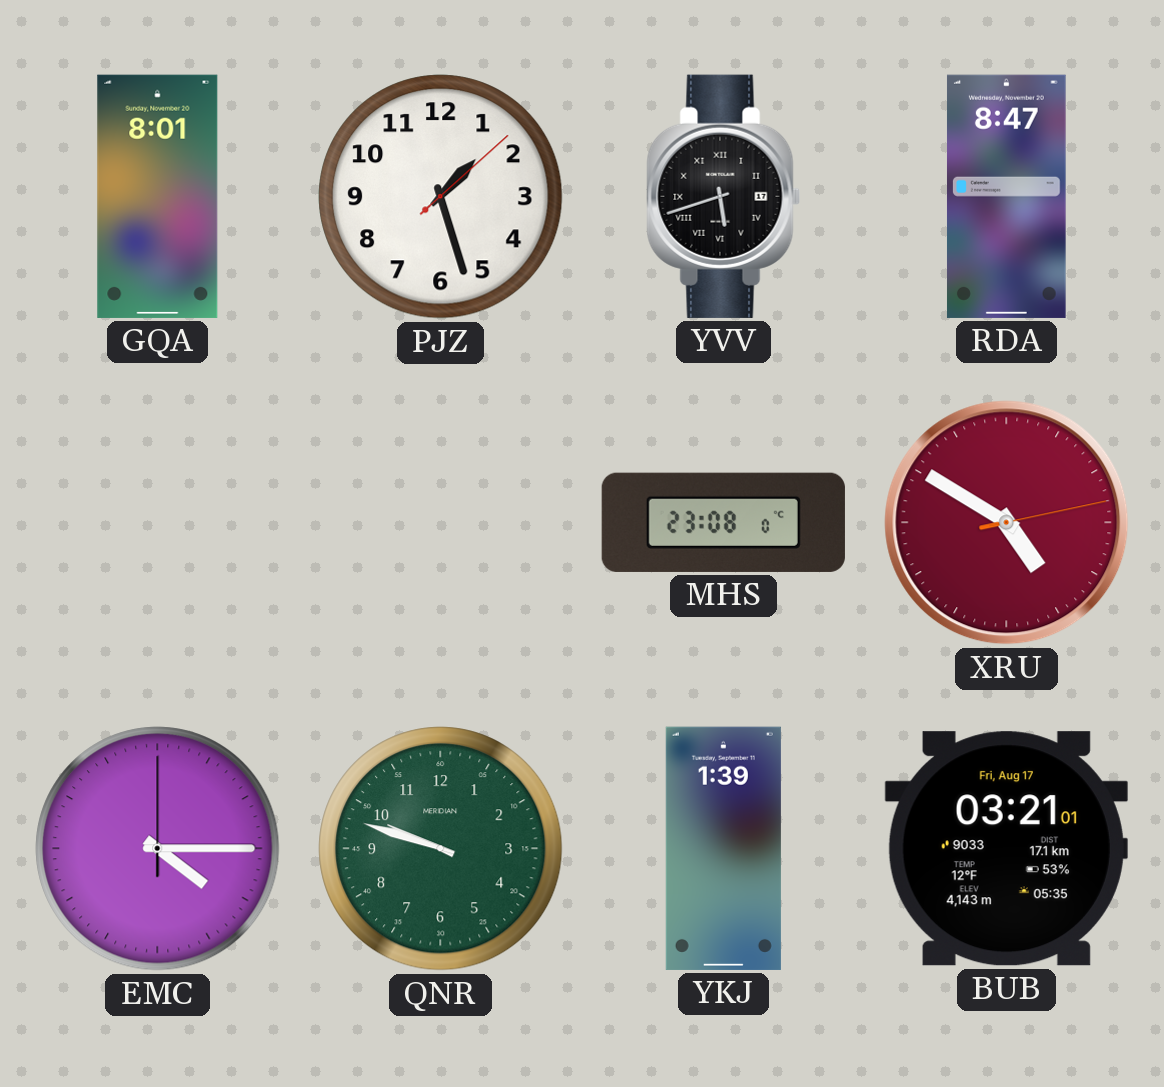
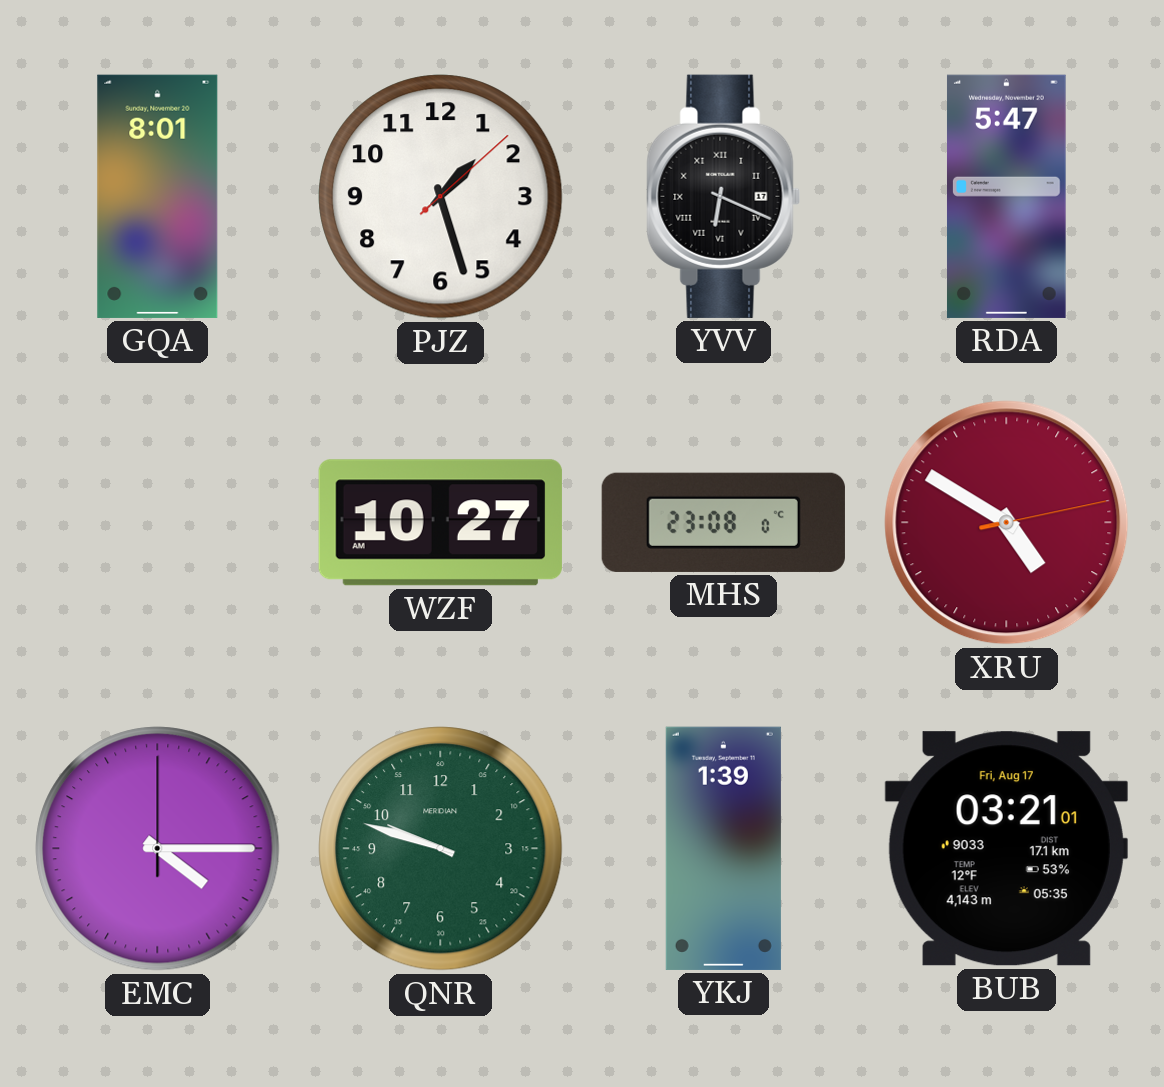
YVV: 5:42 -> 6:19
RDA: 8:47 -> 5:47
WZF: none -> 10:27
